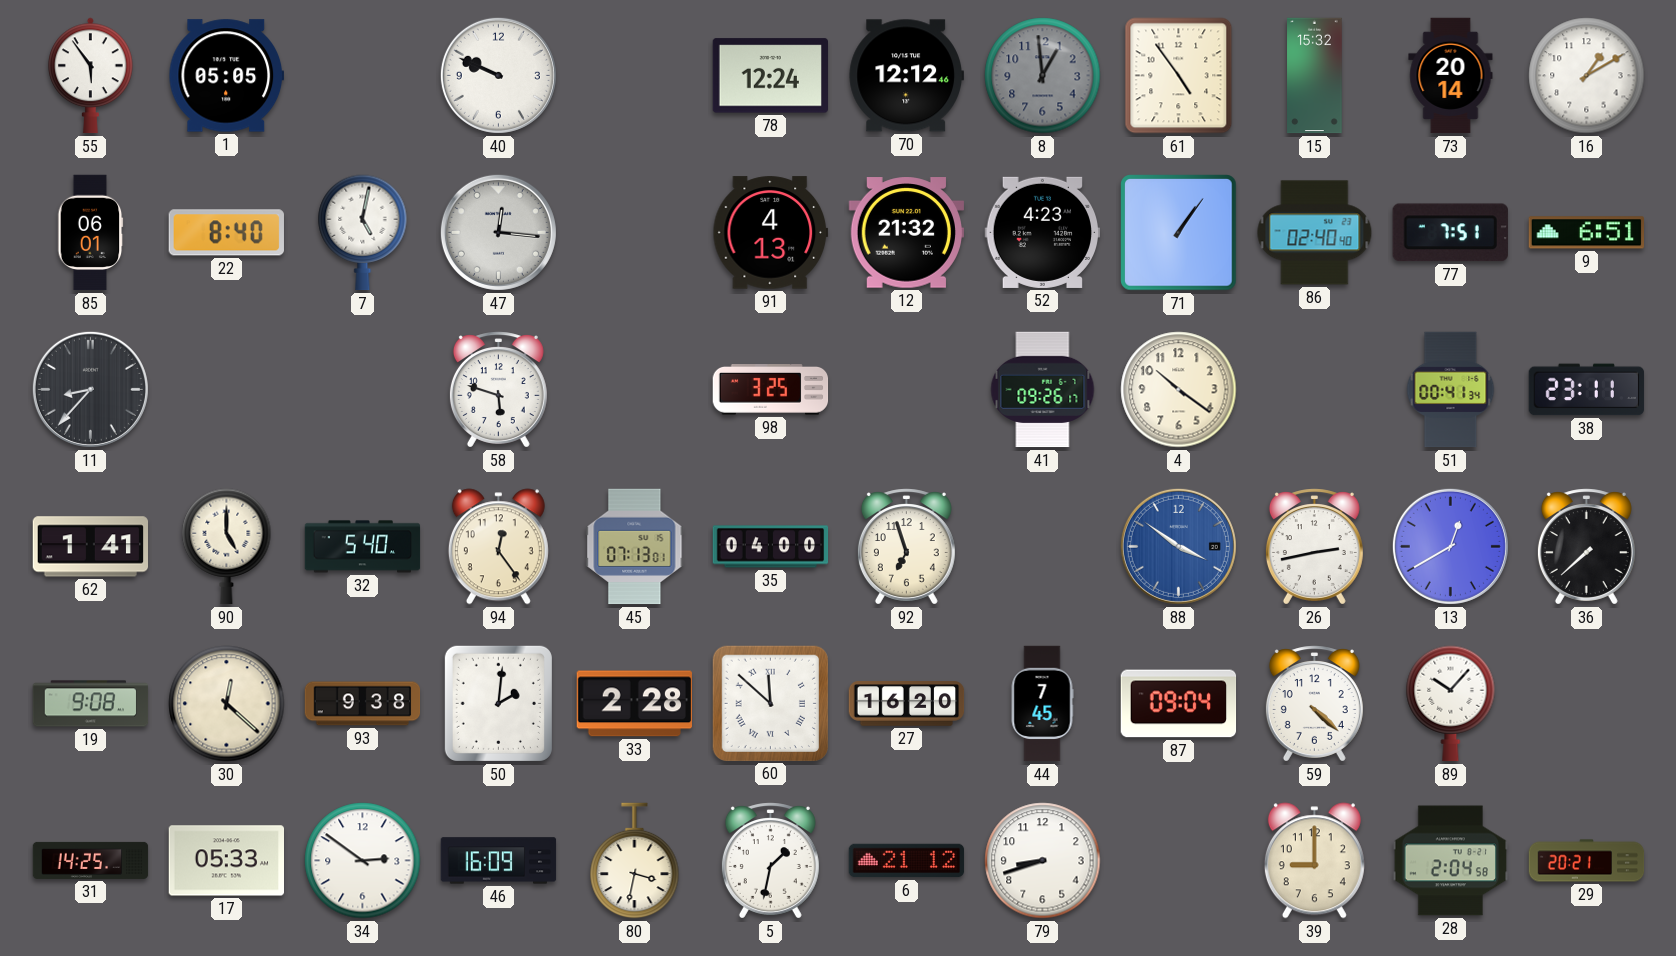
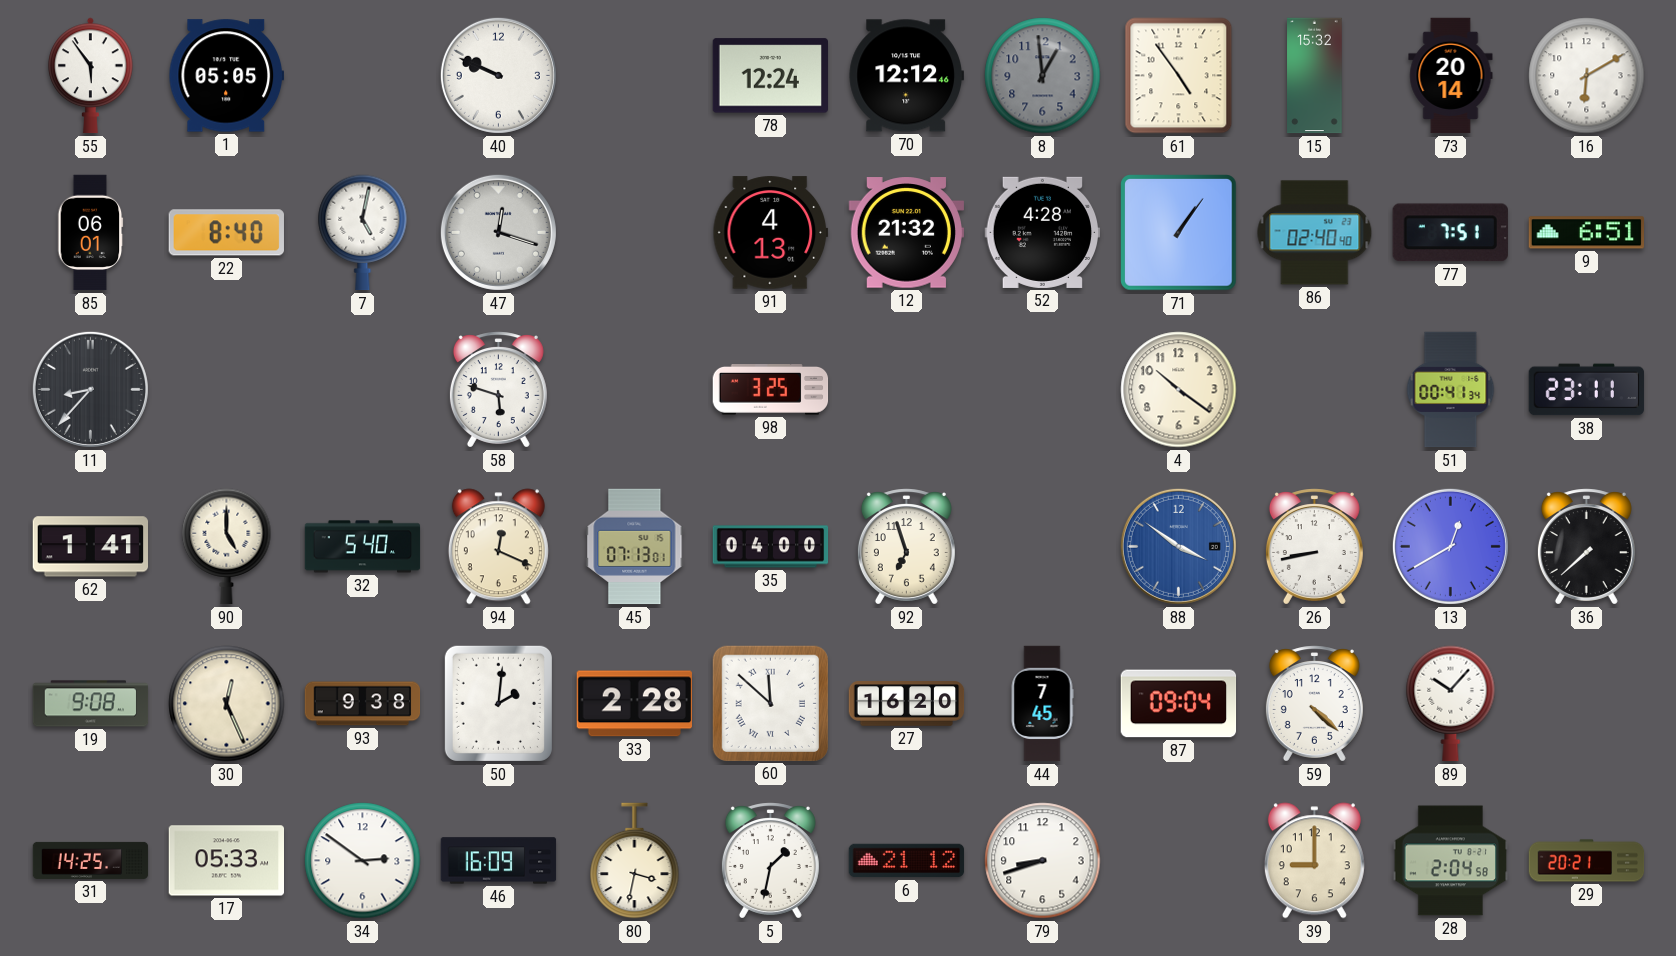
16: 1:10 -> 6:10
47: 12:16 -> 12:18
52: 4:23 -> 4:28
41: 09:26 -> none
94: 12:24 -> 12:19
26: 2:43 -> 8:43
30: 12:22 -> 12:26
